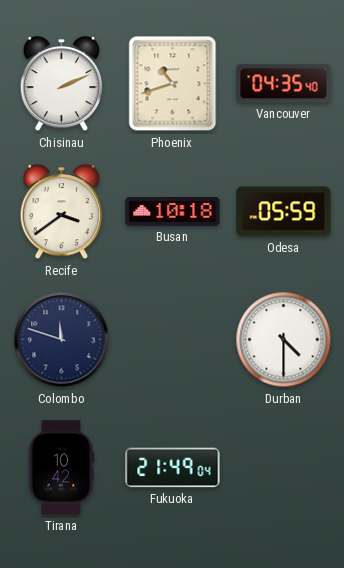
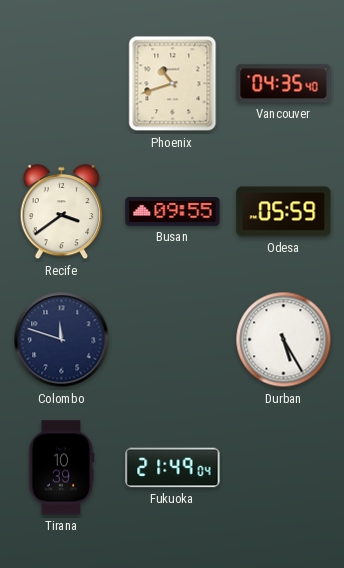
Chisinau: 2:11 -> none
Busan: 10:18 -> 09:55
Durban: 4:30 -> 5:25
Tirana: 10:42 -> 10:39
